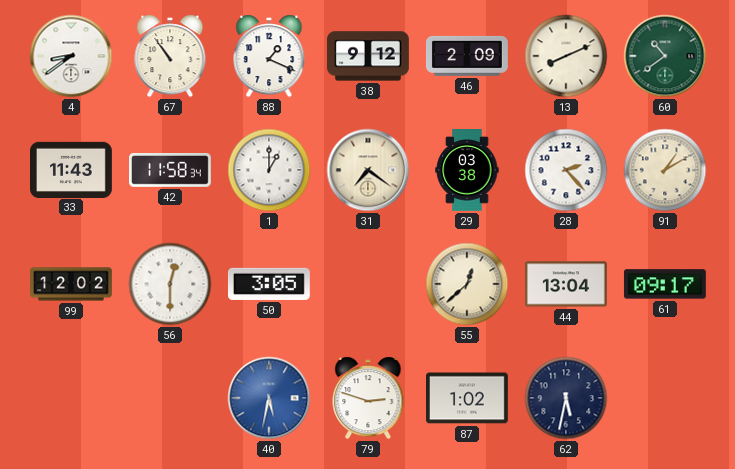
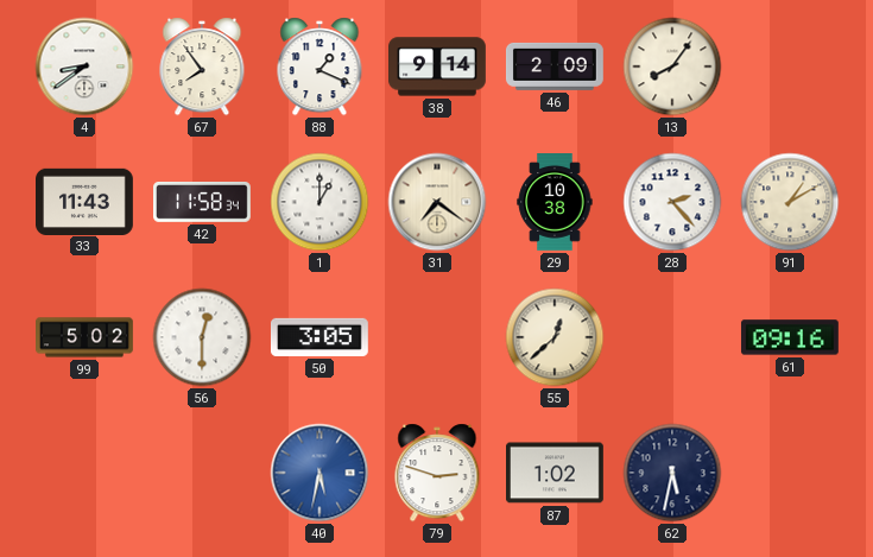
67: 10:54 -> 7:54
38: 9:12 -> 9:14
13: 8:11 -> 8:06
60: 10:39 -> none
29: 03:38 -> 10:38
99: 12:02 -> 5:02
44: 13:04 -> none
61: 09:17 -> 09:16
